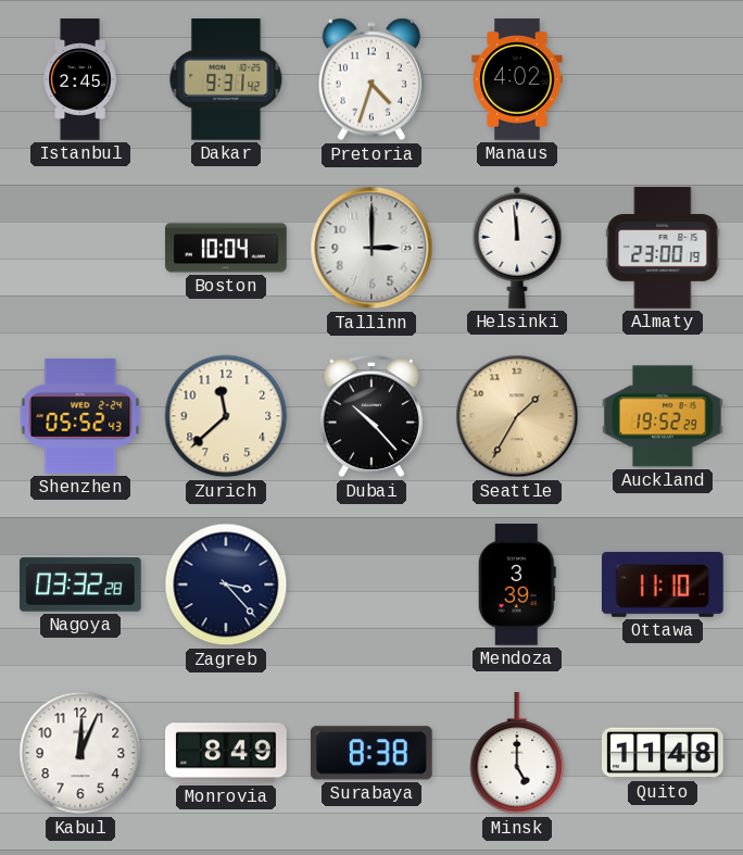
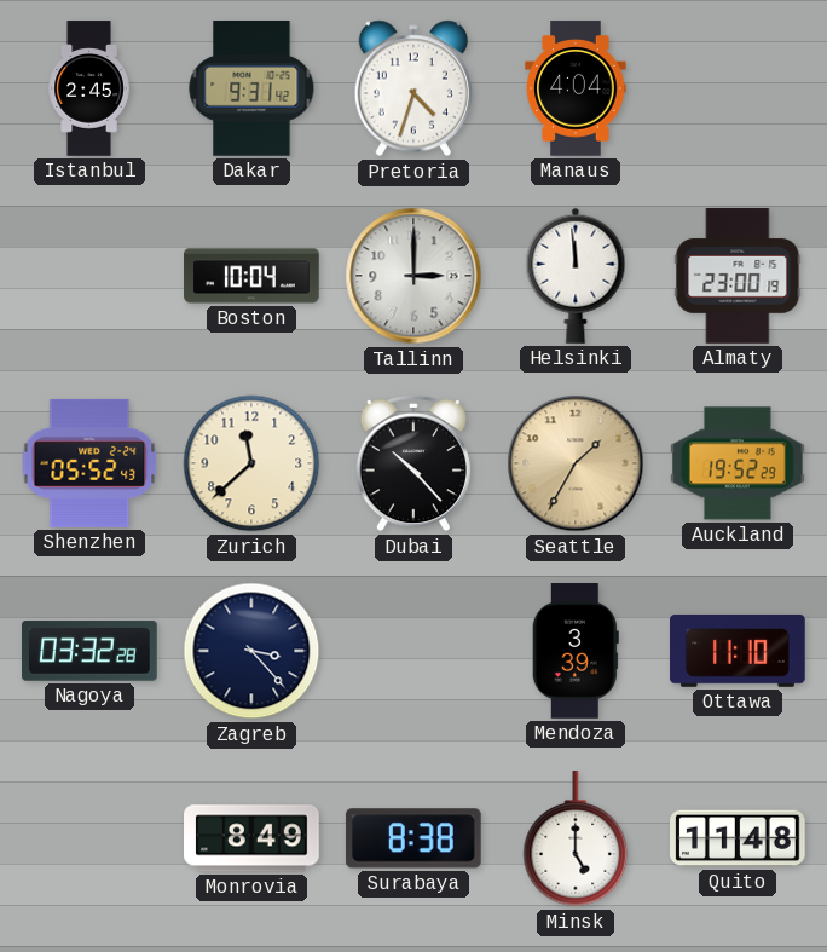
Manaus: 4:02 -> 4:04
Kabul: 12:04 -> none
